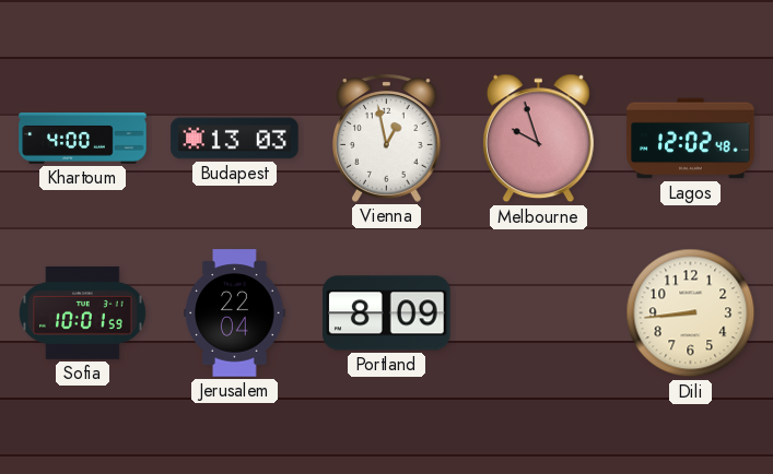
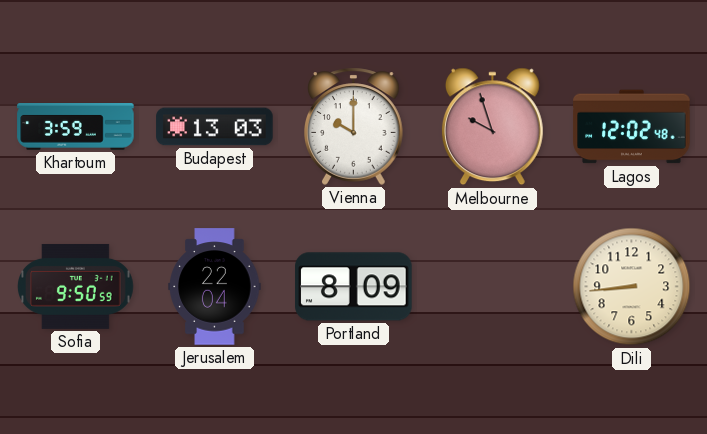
Khartoum: 4:00 -> 3:59
Vienna: 12:58 -> 10:00
Sofia: 10:01 -> 9:50
